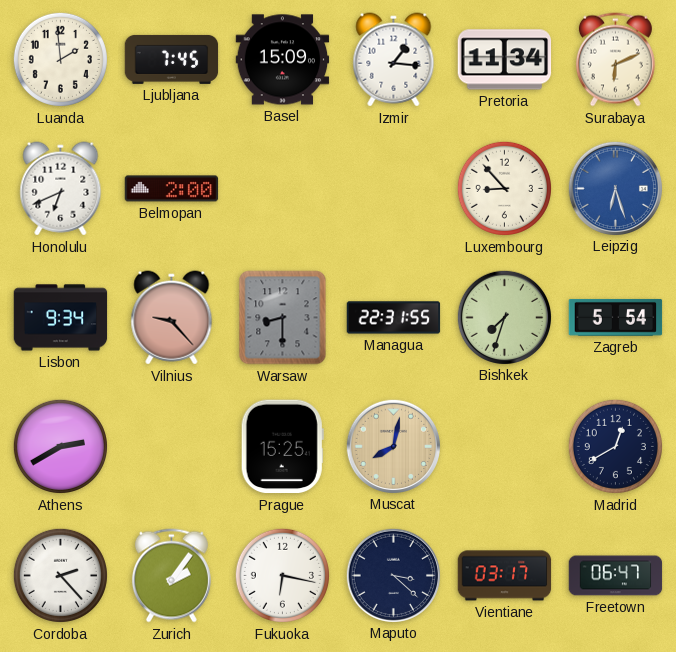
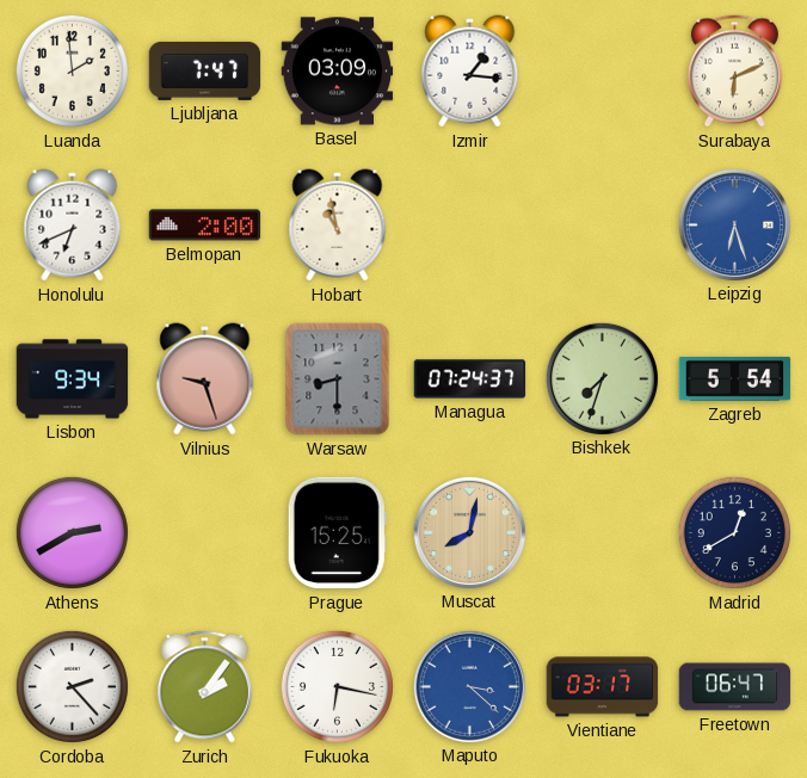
Ljubljana: 7:45 -> 7:47
Basel: 15:09 -> 03:09
Pretoria: 11:34 -> none
Hobart: none -> 10:58
Luxembourg: 8:53 -> none
Vilnius: 9:23 -> 9:27
Managua: 22:31 -> 07:24
Maputo dial: navy -> blue
